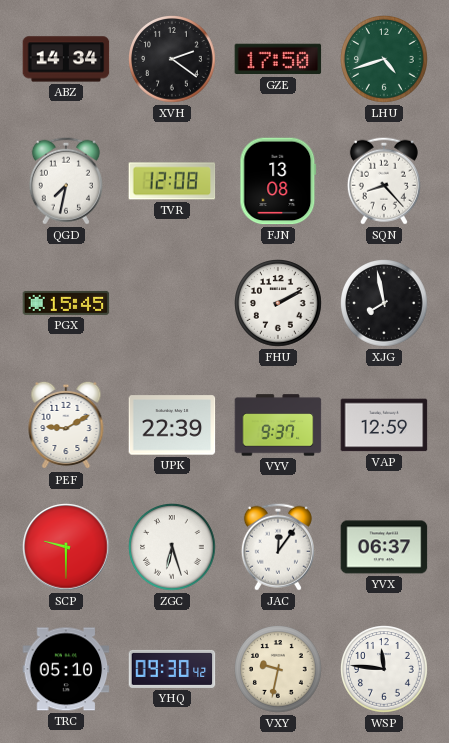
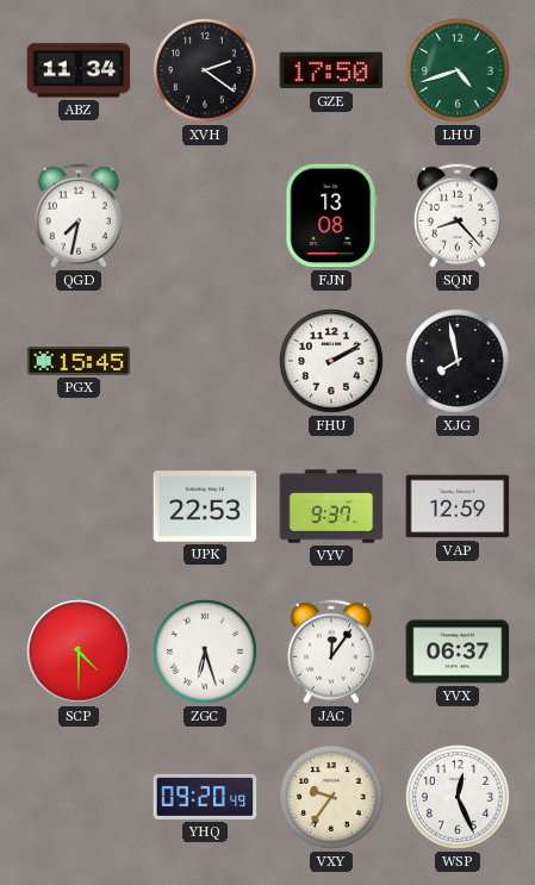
ABZ: 14:34 -> 11:34
TVR: 12:08 -> none
PEF: 9:10 -> none
UPK: 22:39 -> 22:53
SCP: 9:30 -> 4:30
TRC: 05:10 -> none
YHQ: 09:30 -> 09:20
VXY: 9:32 -> 9:36
WSP: 11:46 -> 12:26
